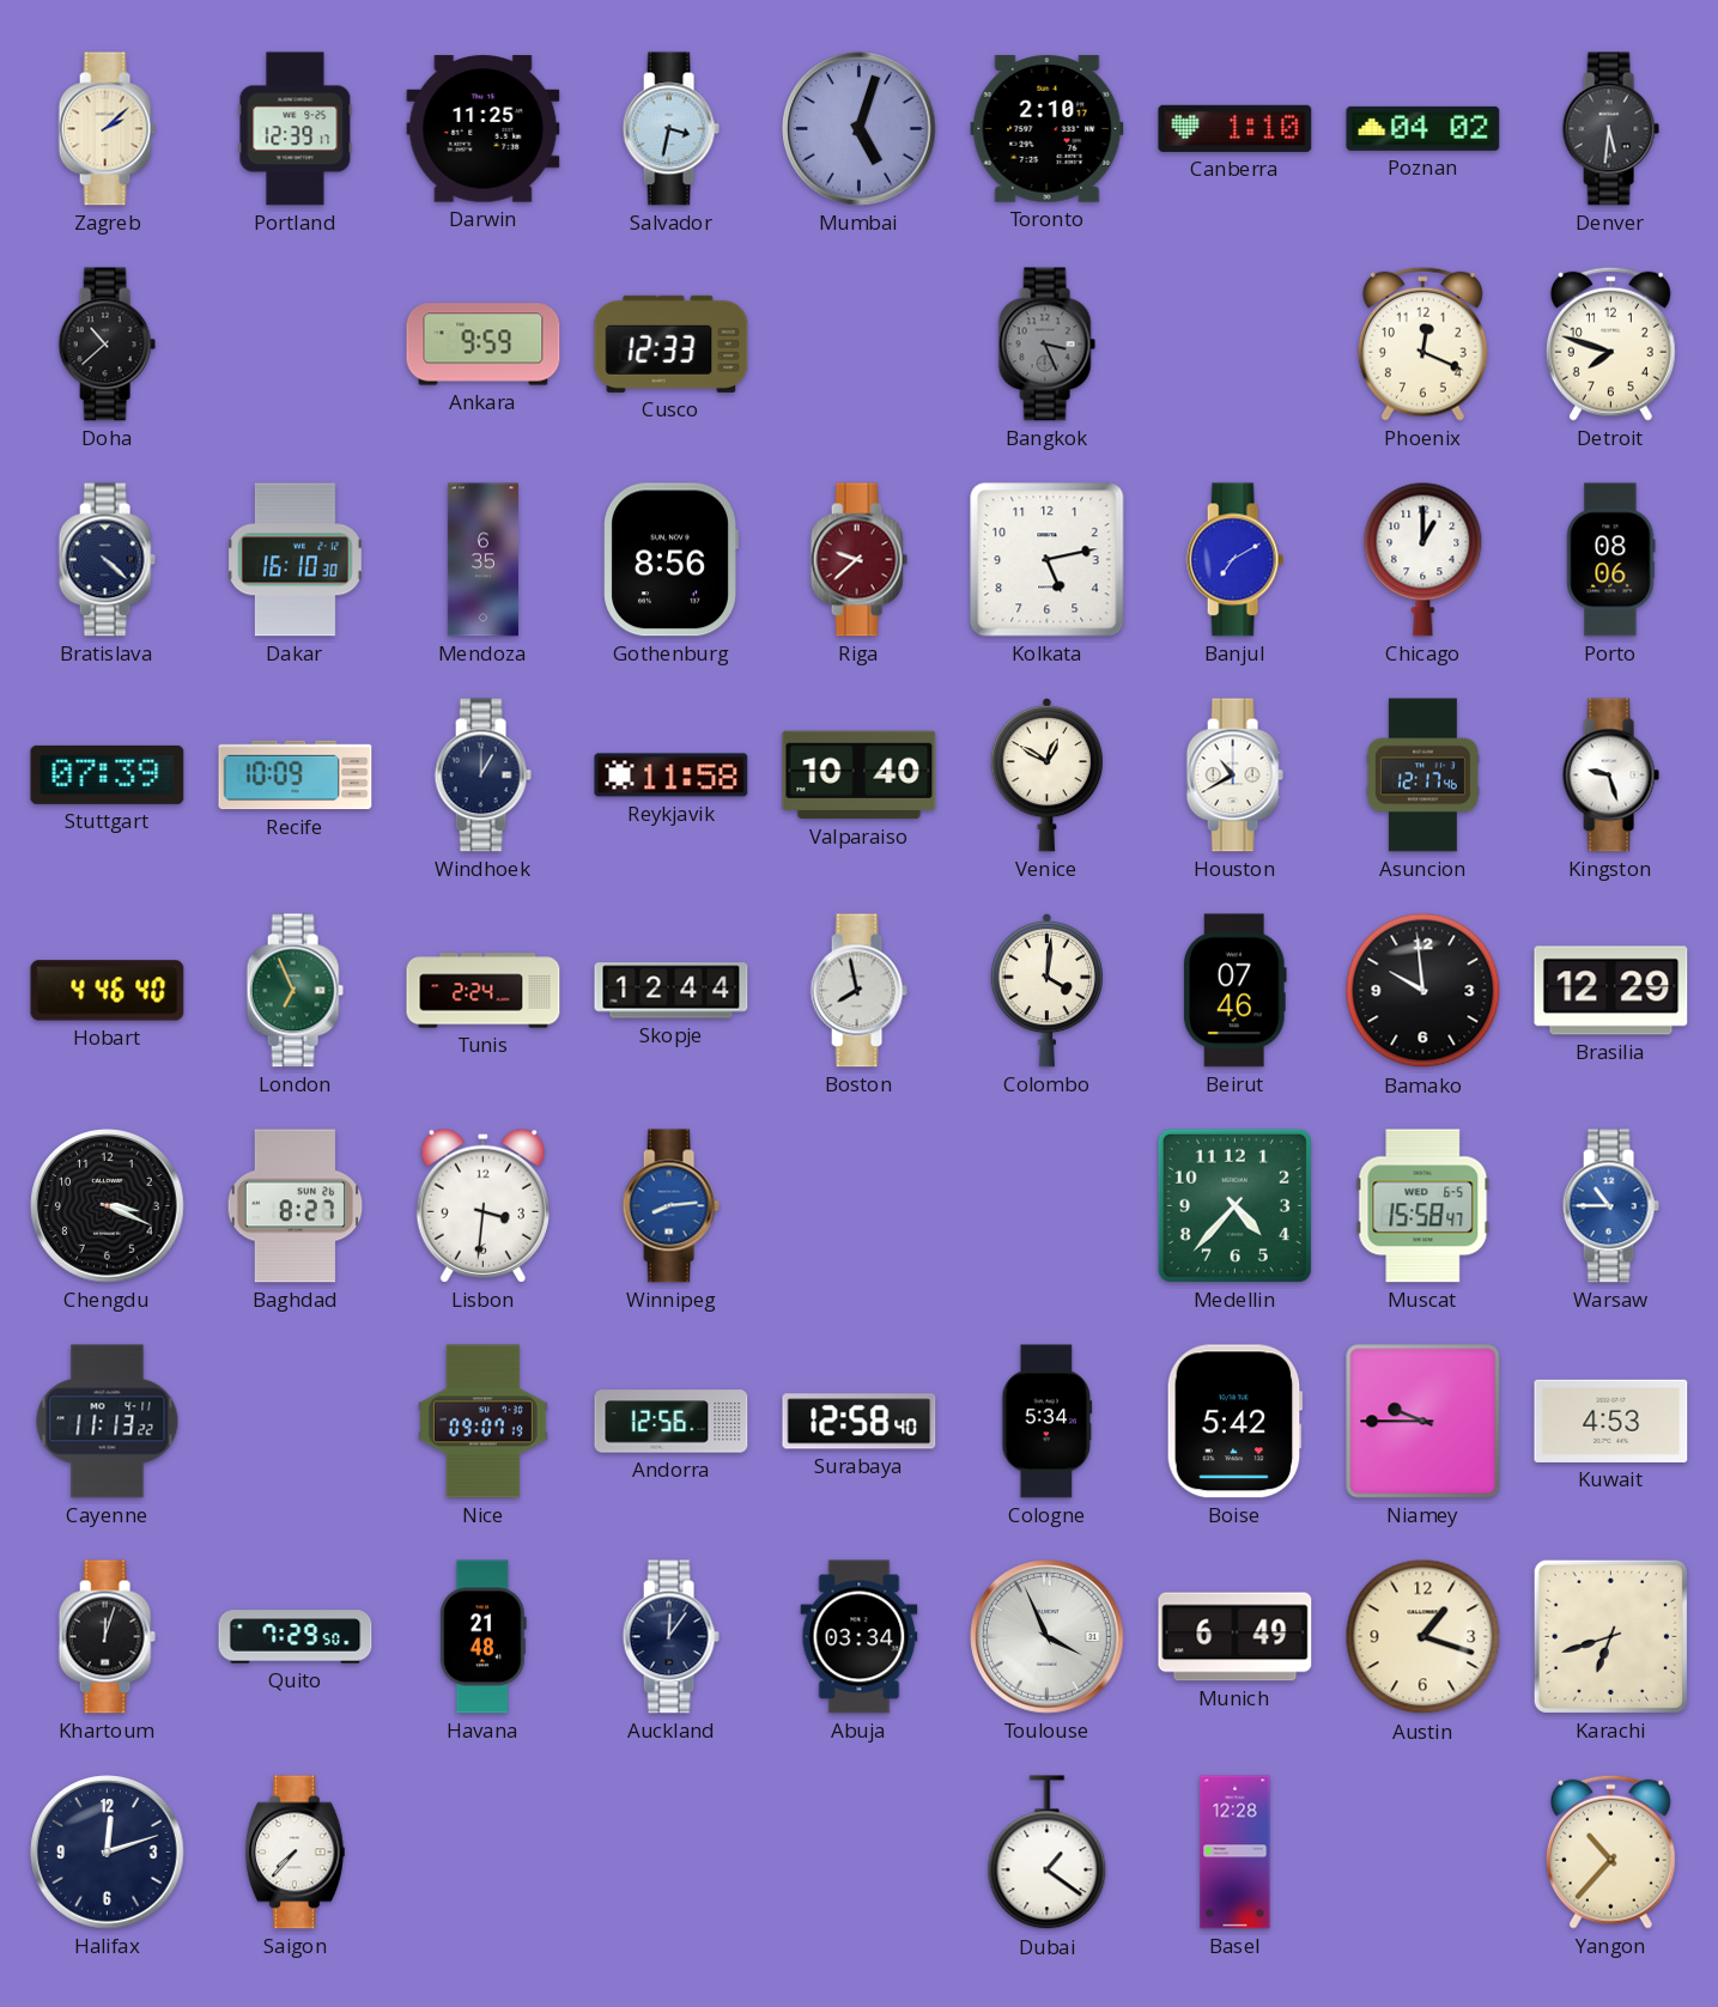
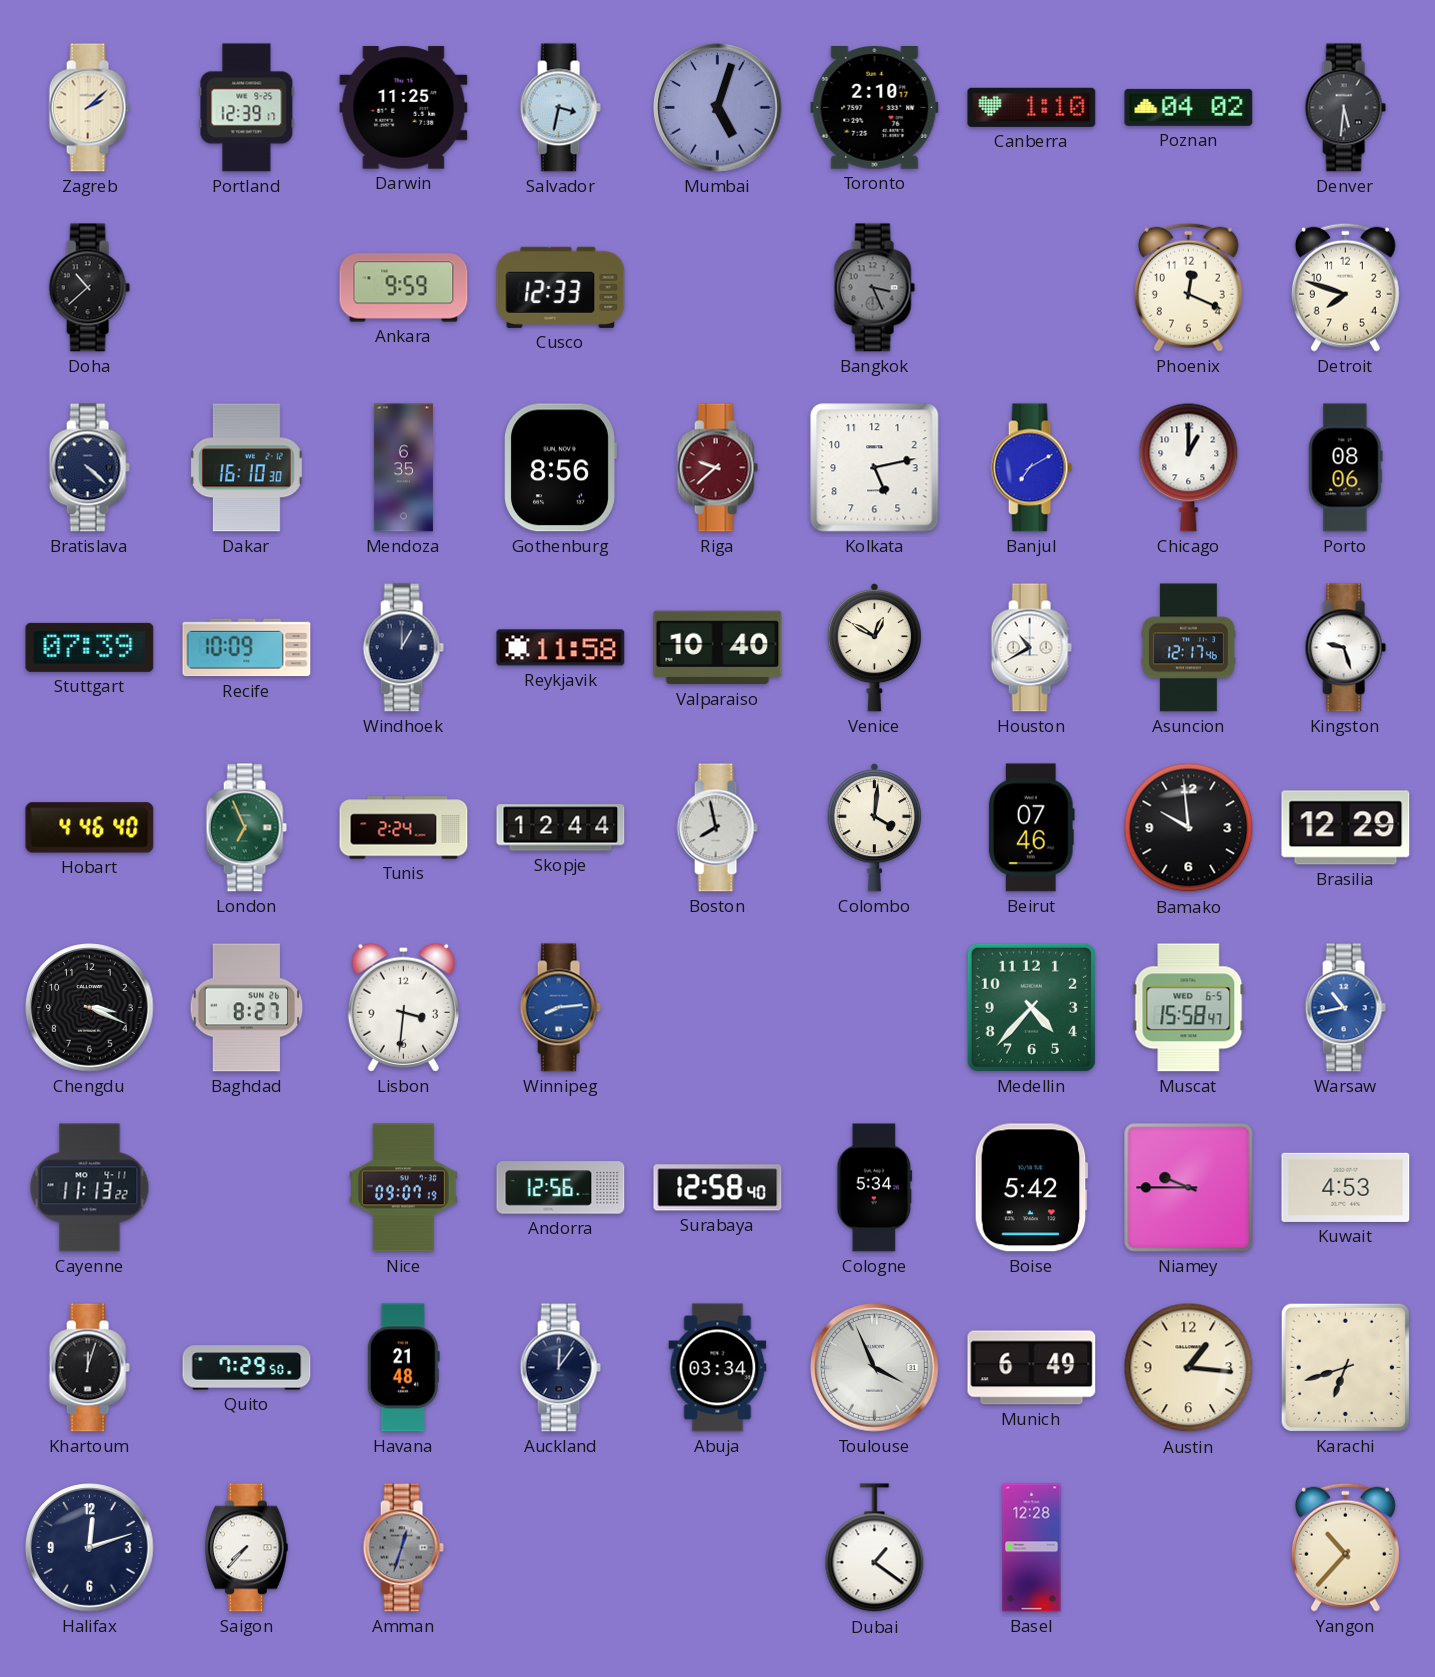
Warsaw: 10:45 -> 10:43
Austin: 1:18 -> 1:16
Amman: none -> 12:33
